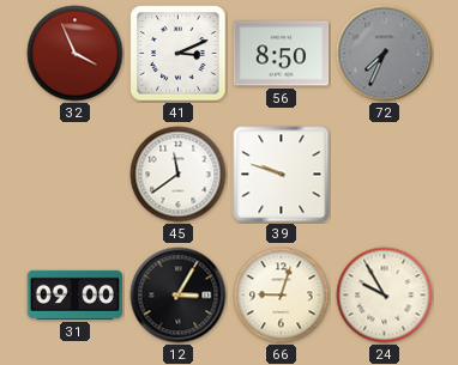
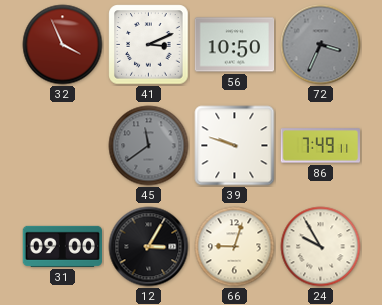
56: 8:50 -> 10:50
72: 7:34 -> 3:34
45 dial: white -> grey
86: none -> 7:49
